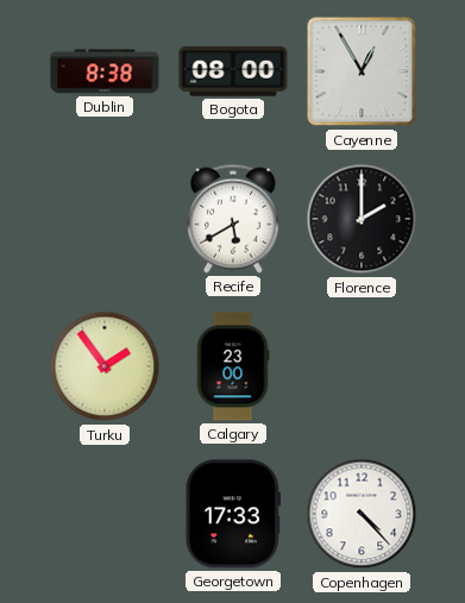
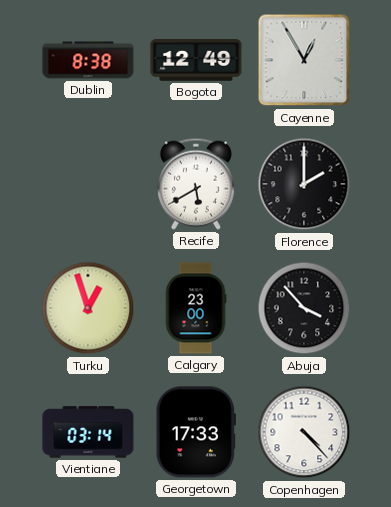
Bogota: 08:00 -> 12:49
Turku: 1:54 -> 12:57
Abuja: none -> 3:53
Vientiane: none -> 03:14
